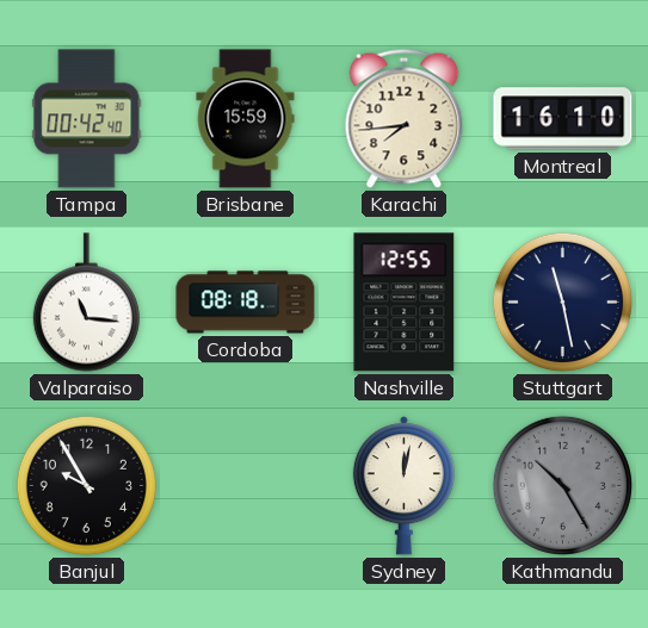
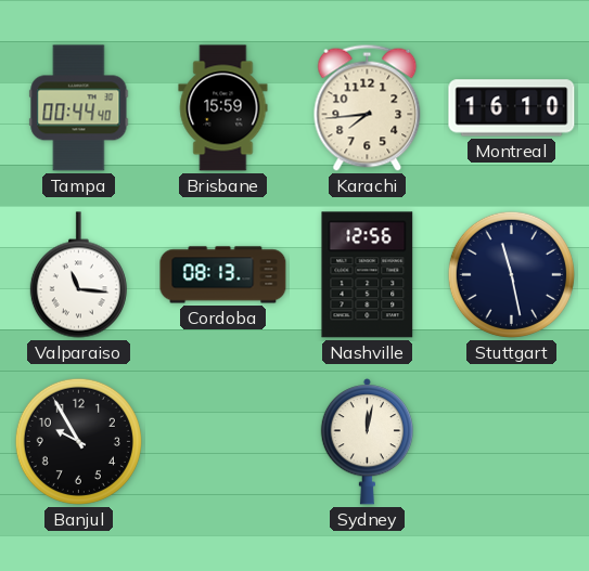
Tampa: 00:42 -> 00:44
Cordoba: 08:18 -> 08:13
Nashville: 12:55 -> 12:56
Kathmandu: 10:25 -> none
